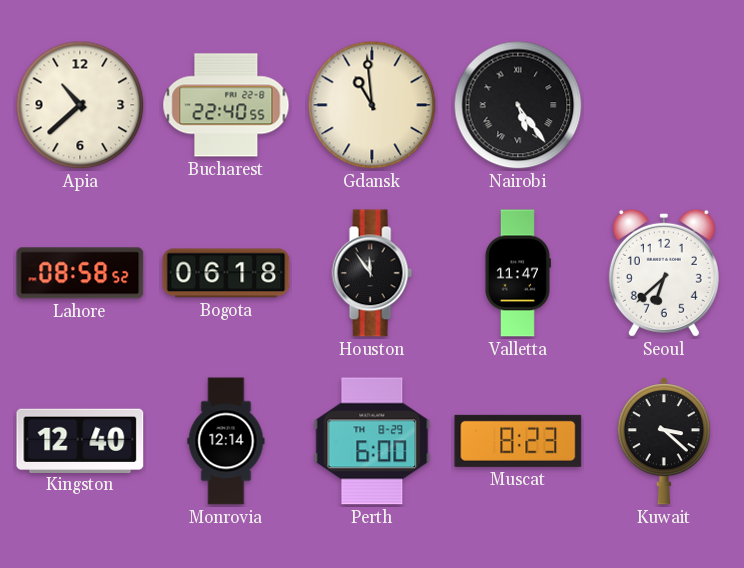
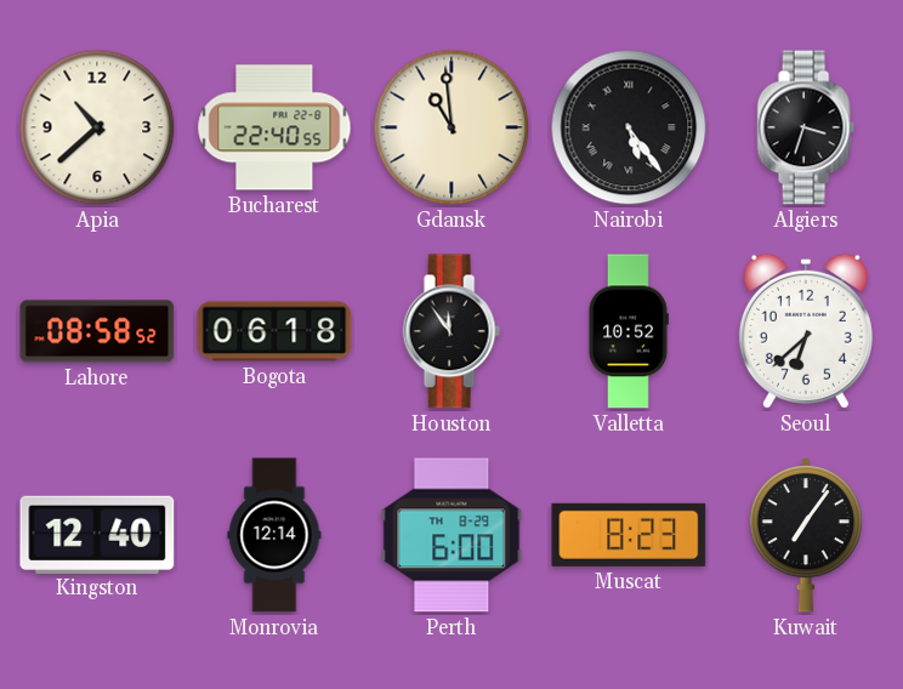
Algiers: none -> 3:33
Valletta: 11:47 -> 10:52
Kuwait: 3:22 -> 7:06
